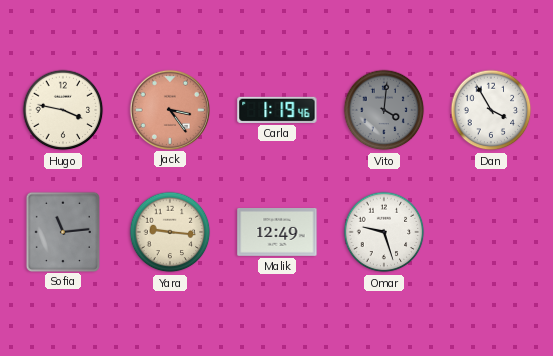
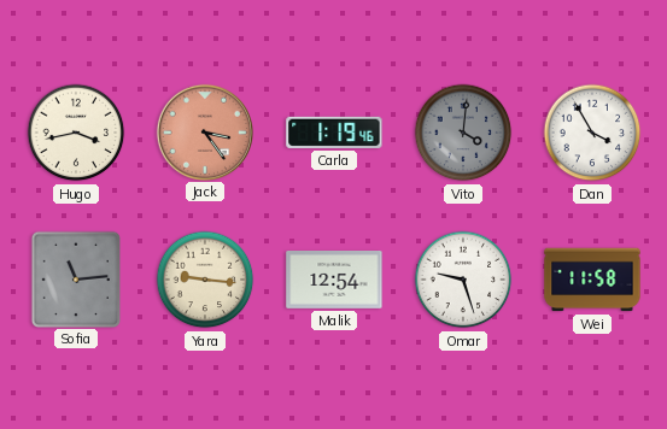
Hugo: 3:47 -> 3:43
Malik: 12:49 -> 12:54
Wei: none -> 11:58
